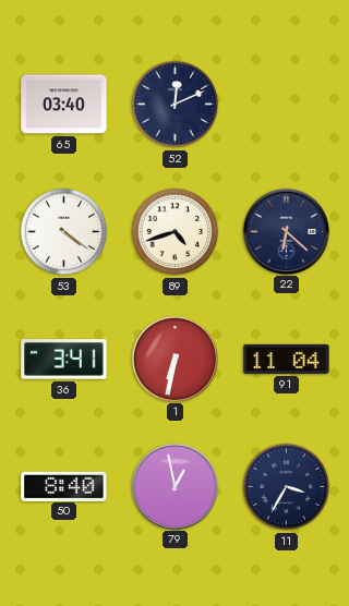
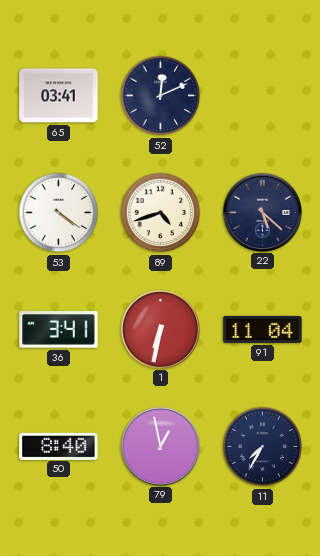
65: 03:40 -> 03:41
22: 6:22 -> 5:22
11: 3:35 -> 7:35
